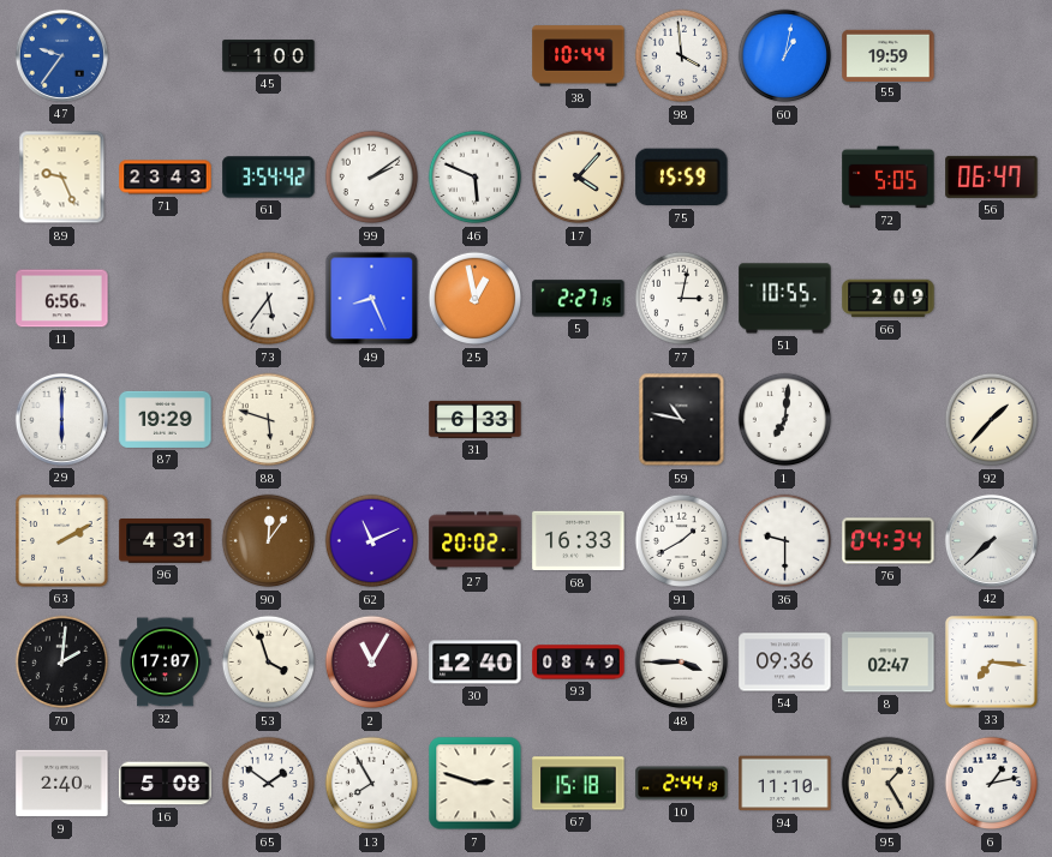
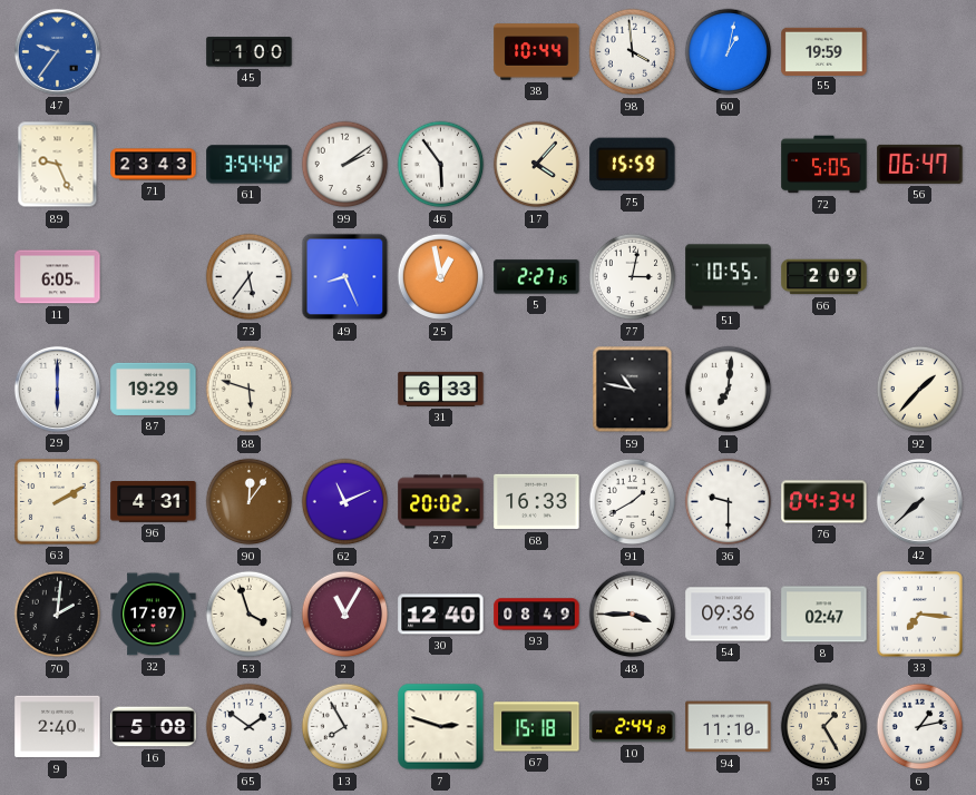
46: 5:49 -> 5:54
11: 6:56 -> 6:05
